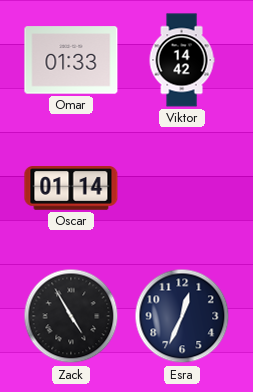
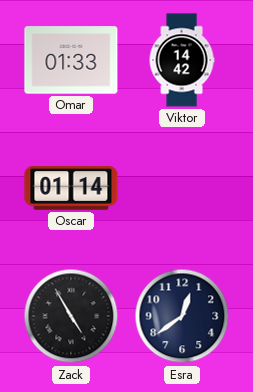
Esra: 12:34 -> 12:39
